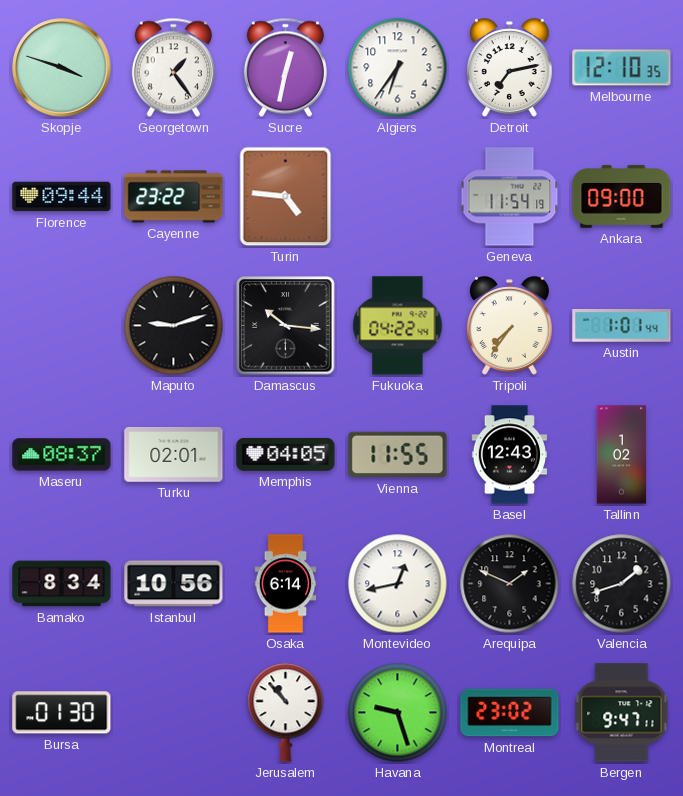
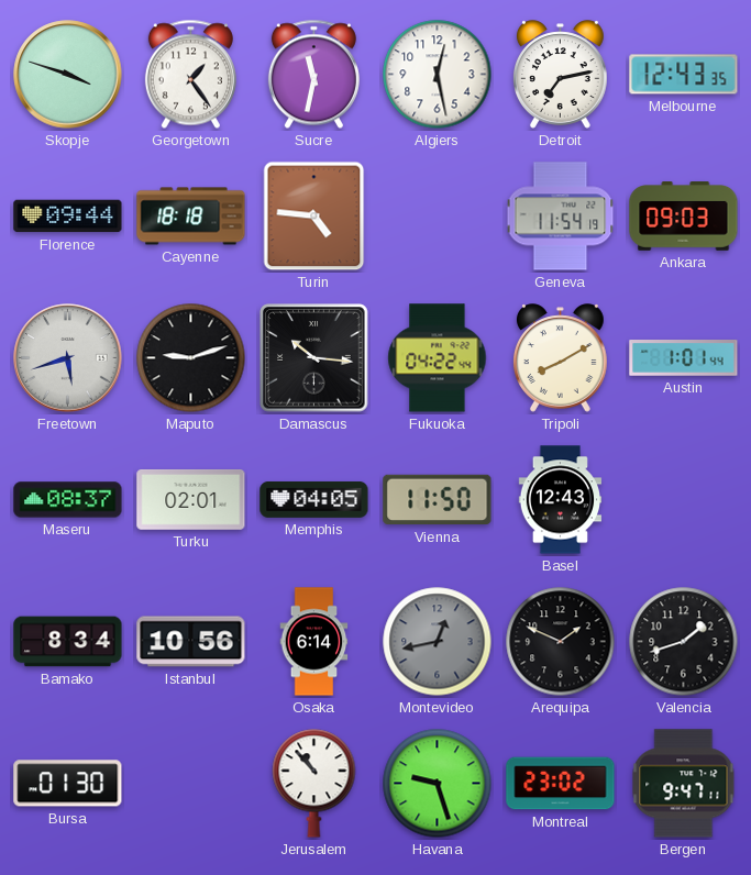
Sucre: 12:32 -> 11:32
Algiers: 6:36 -> 12:28
Melbourne: 12:10 -> 12:43
Cayenne: 23:22 -> 18:18
Ankara: 09:00 -> 09:03
Freetown: none -> 5:42
Tripoli: 7:36 -> 8:10
Vienna: 11:55 -> 11:50
Tallinn: 1:02 -> none
Montevideo dial: white -> grey
